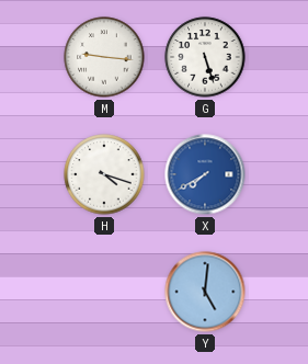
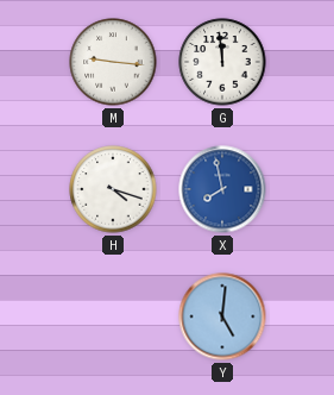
G: 5:27 -> 11:59
X: 7:40 -> 7:58
